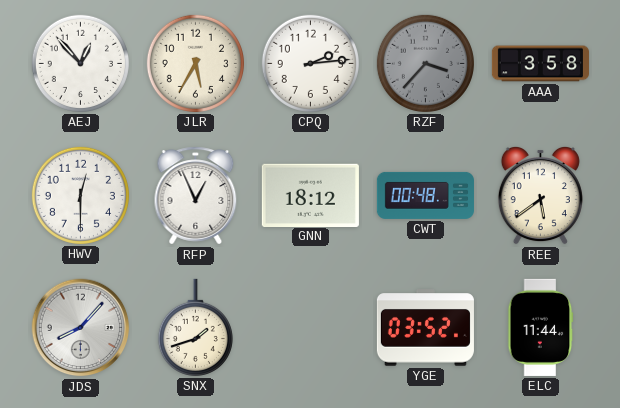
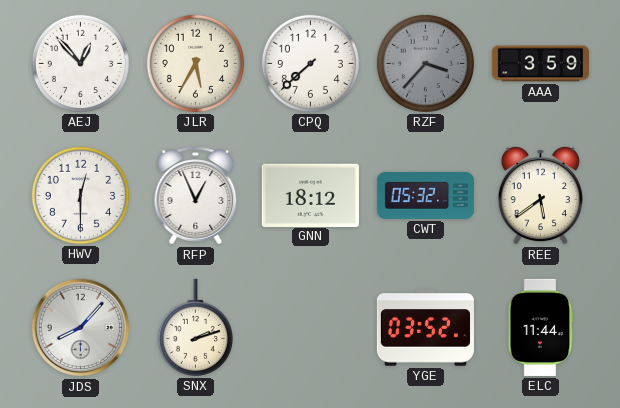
CPQ: 2:14 -> 7:38
AAA: 3:58 -> 3:59
CWT: 00:48 -> 05:32
SNX: 1:42 -> 2:12
